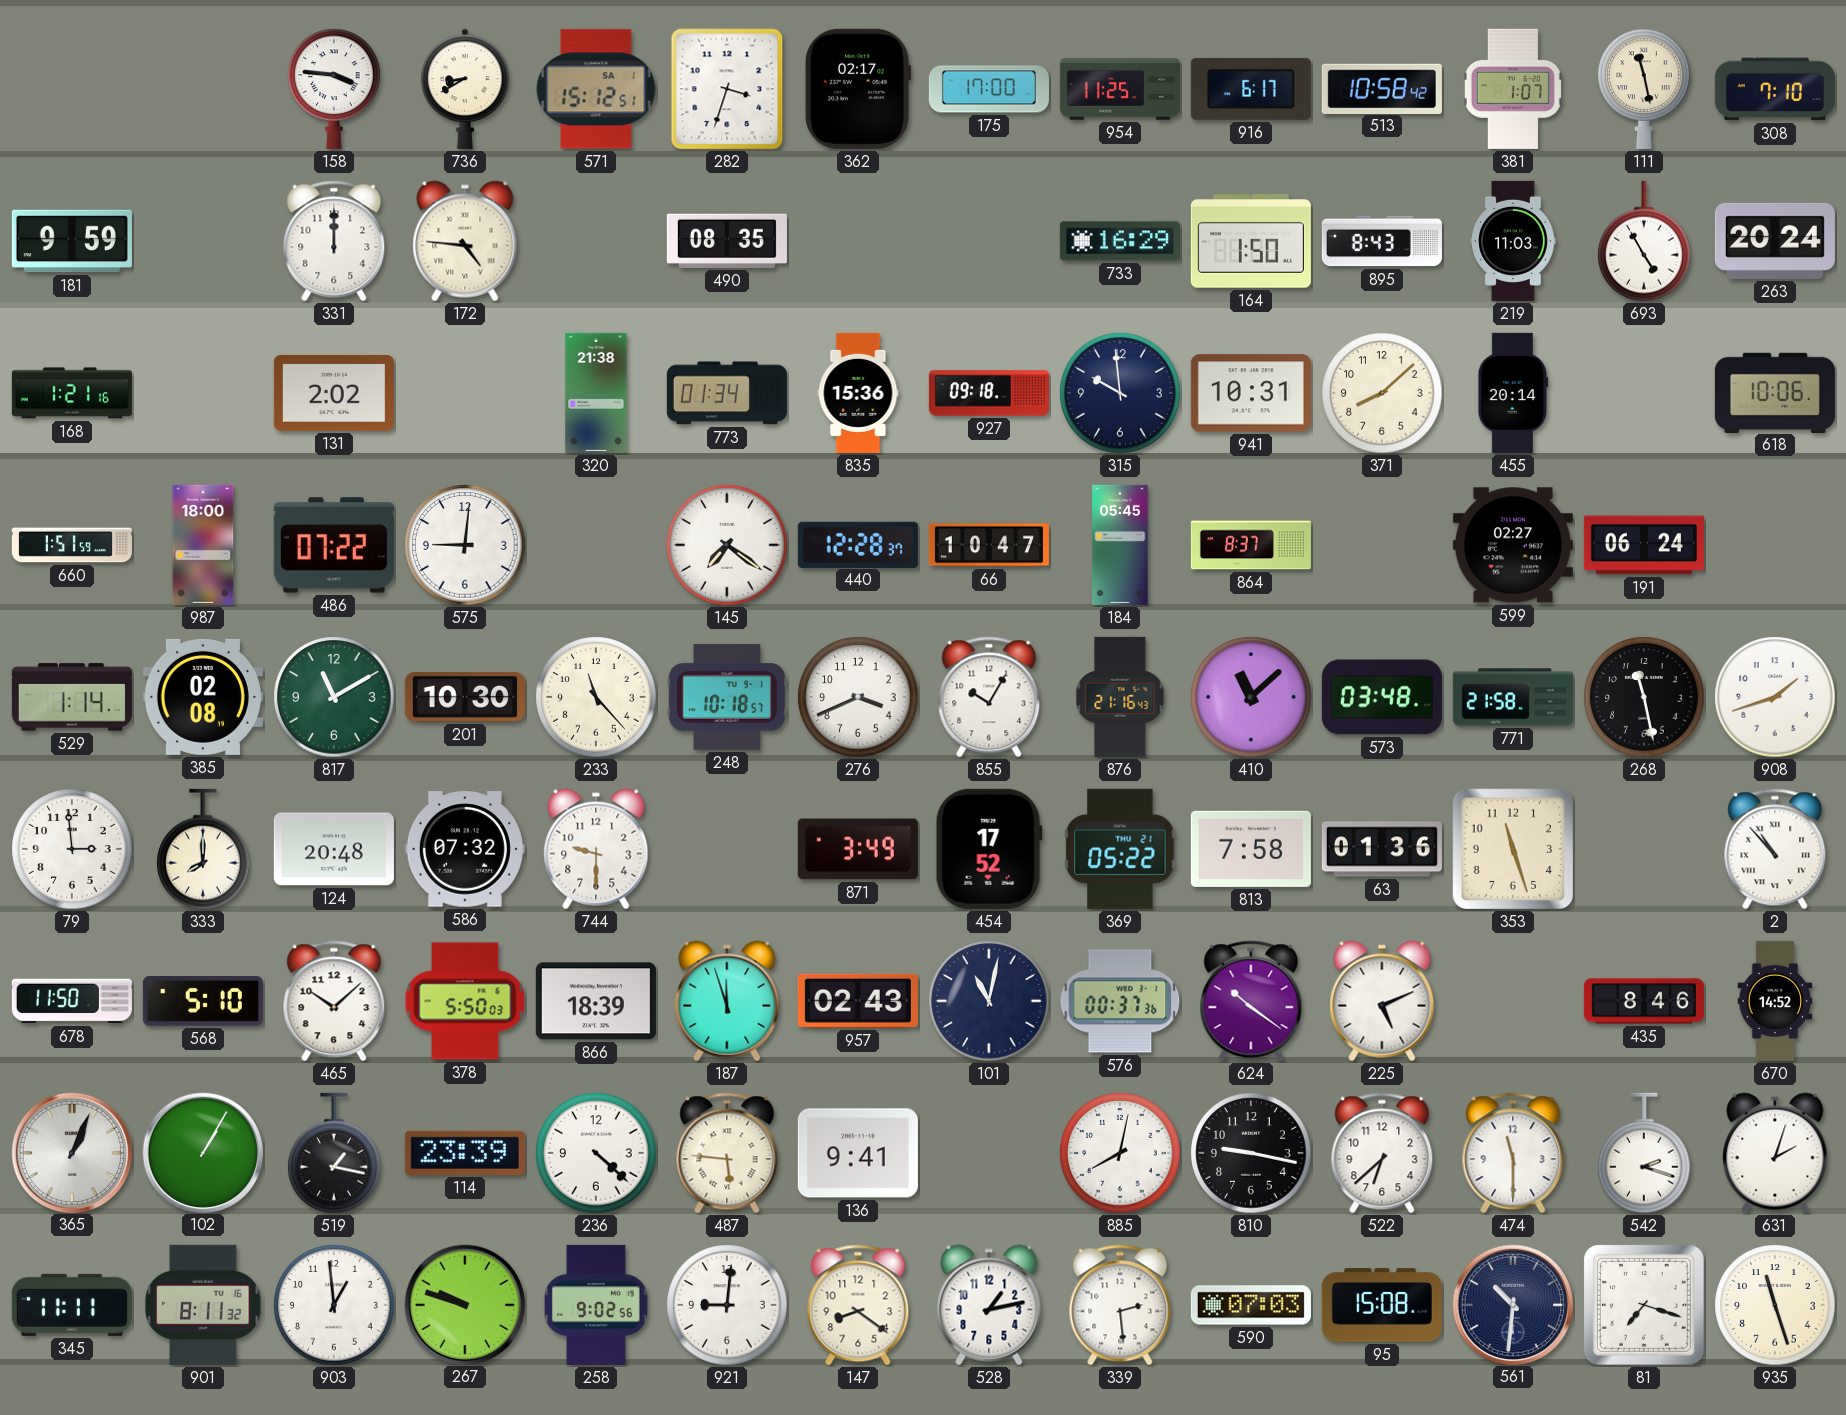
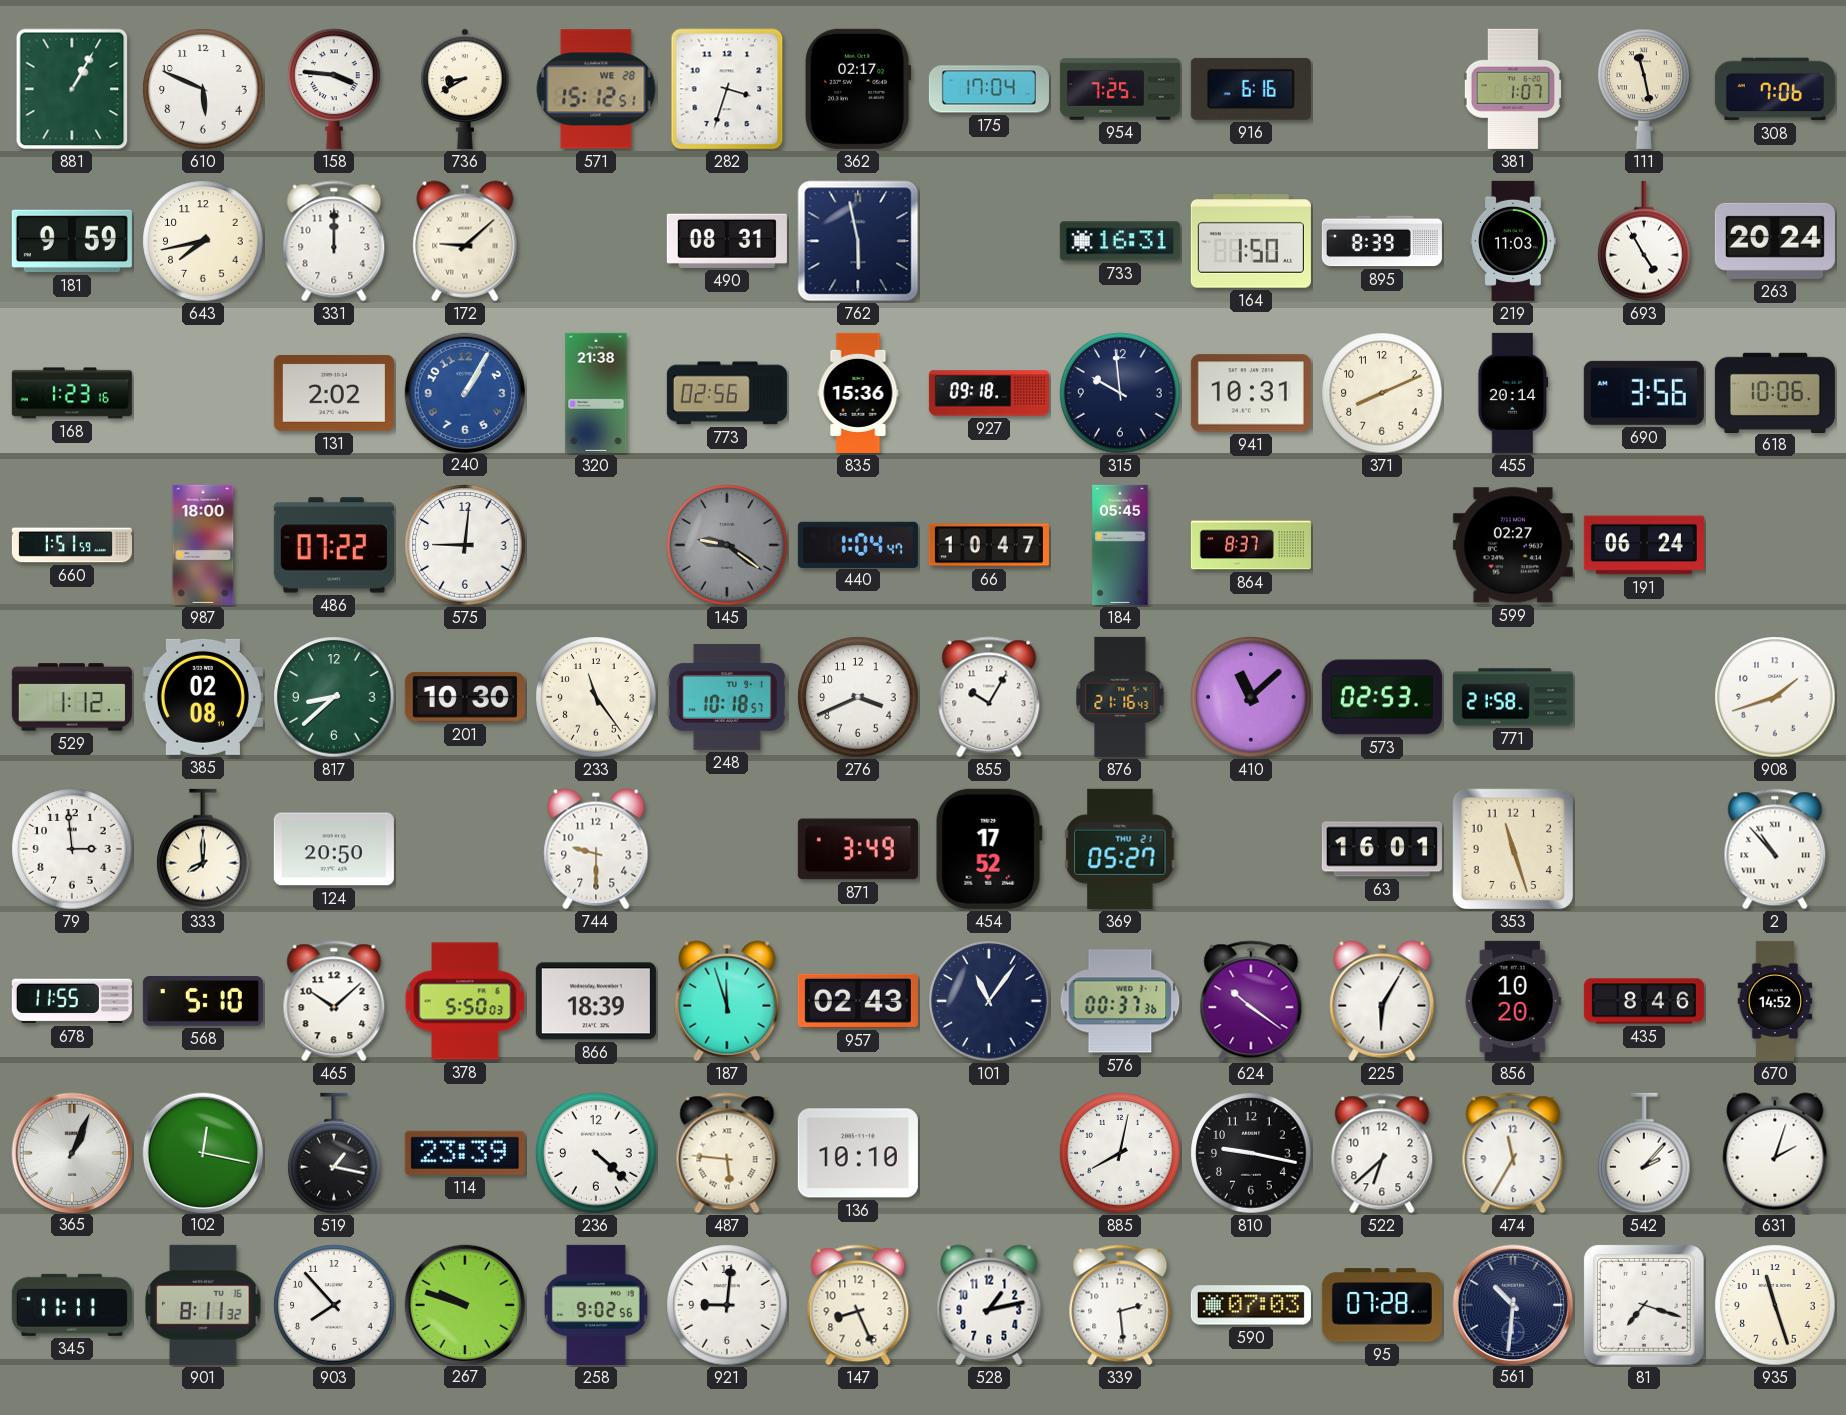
881: none -> 1:05
610: none -> 5:49
571 date: SA 1 -> WE 28
175: 17:00 -> 17:04
954: 11:25 -> 7:25
916: 6:17 -> 6:16
513: 10:58 -> none
308: 7:10 -> 7:06
643: none -> 7:43
172: 4:46 -> 9:08
490: 08:35 -> 08:31
762: none -> 5:58
733: 16:29 -> 16:31
895: 8:43 -> 8:39
168: 1:21 -> 1:23
240: none -> 1:05
773: 01:34 -> 02:56
371: 8:08 -> 8:11
690: none -> 3:56
145: 7:21 -> 9:21
145 dial: white -> grey
440: 12:28 -> 1:04
529: 1:14 -> 1:12
817: 11:10 -> 8:38
233: 11:23 -> 11:24
573: 03:48 -> 02:53
268: 11:28 -> none
124: 20:48 -> 20:50
586: 07:32 -> none
369: 05:22 -> 05:27
813: 7:58 -> none
63: 01:36 -> 16:01
678: 11:50 -> 11:55
101: 11:02 -> 11:06
225: 5:11 -> 6:05
856: none -> 10:20
102: 1:05 -> 12:17
136: 9:41 -> 10:10
474: 11:30 -> 11:35
542: 2:18 -> 2:07
903: 12:59 -> 7:53
147: 8:21 -> 8:26
95: 15:08 -> 07:28
